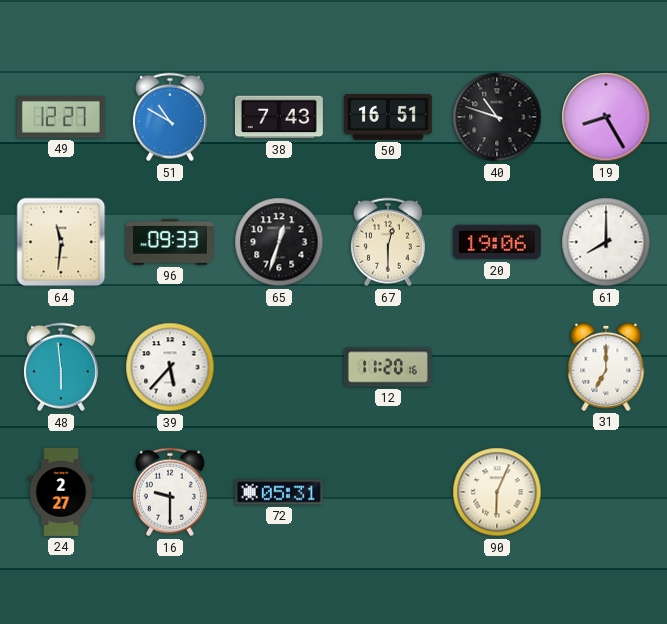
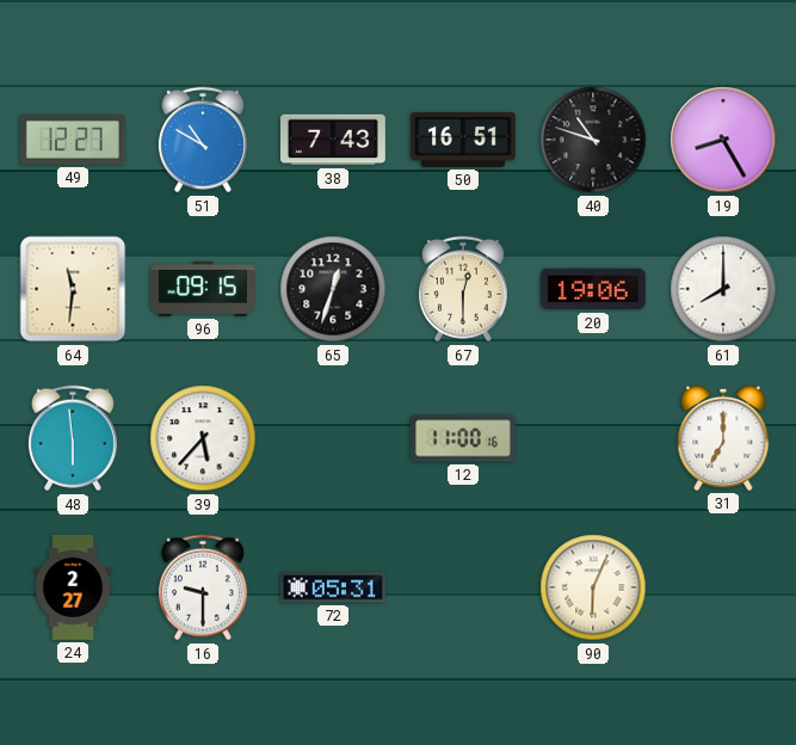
96: 09:33 -> 09:15
12: 11:20 -> 11:00
